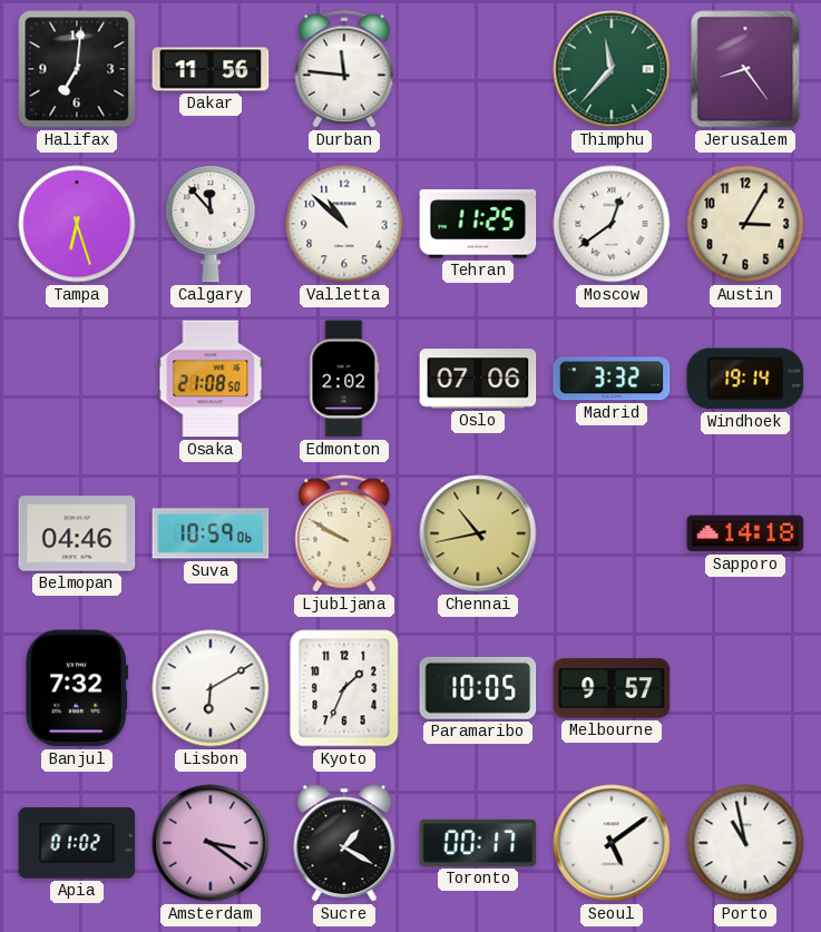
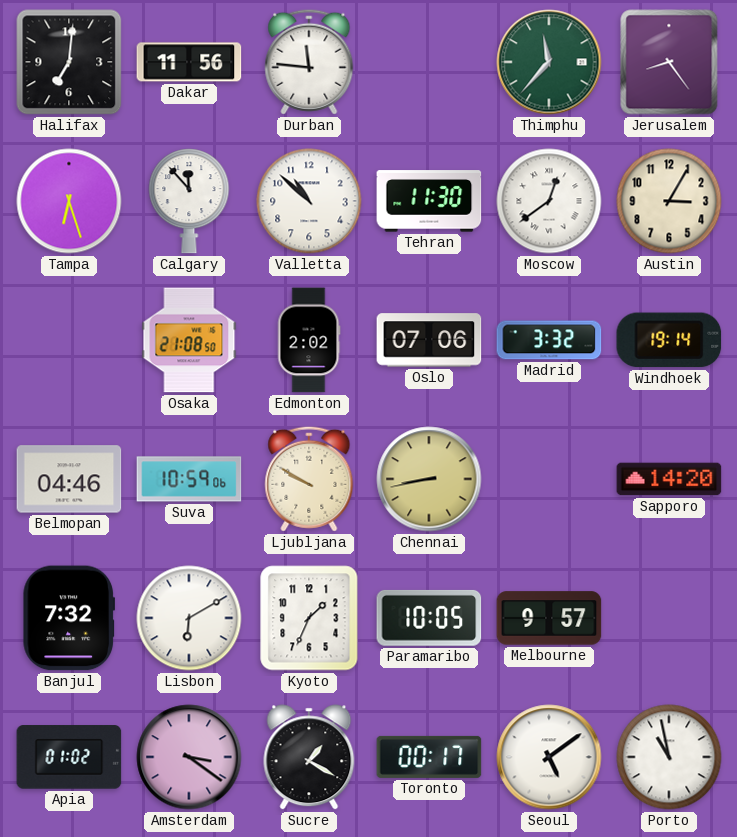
Tehran: 11:25 -> 11:30
Chennai: 10:43 -> 8:43
Sapporo: 14:18 -> 14:20
